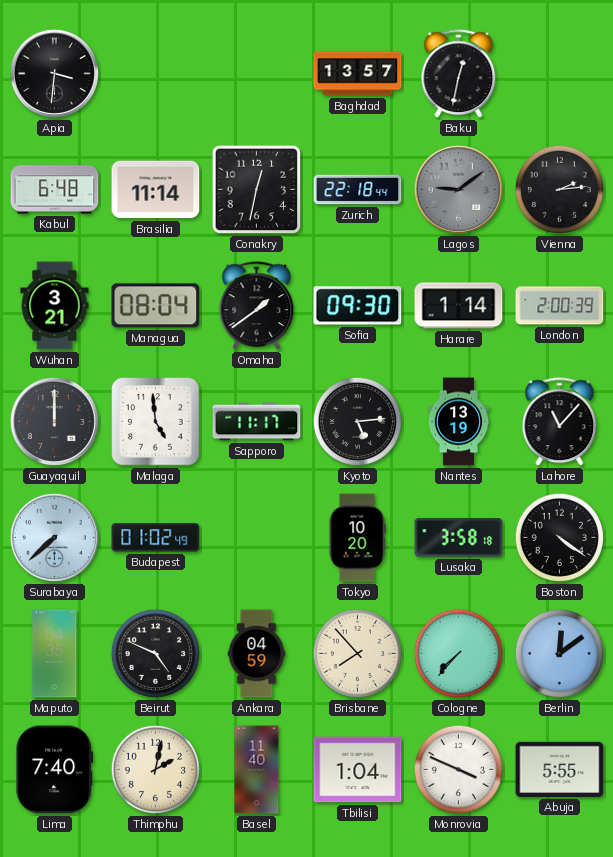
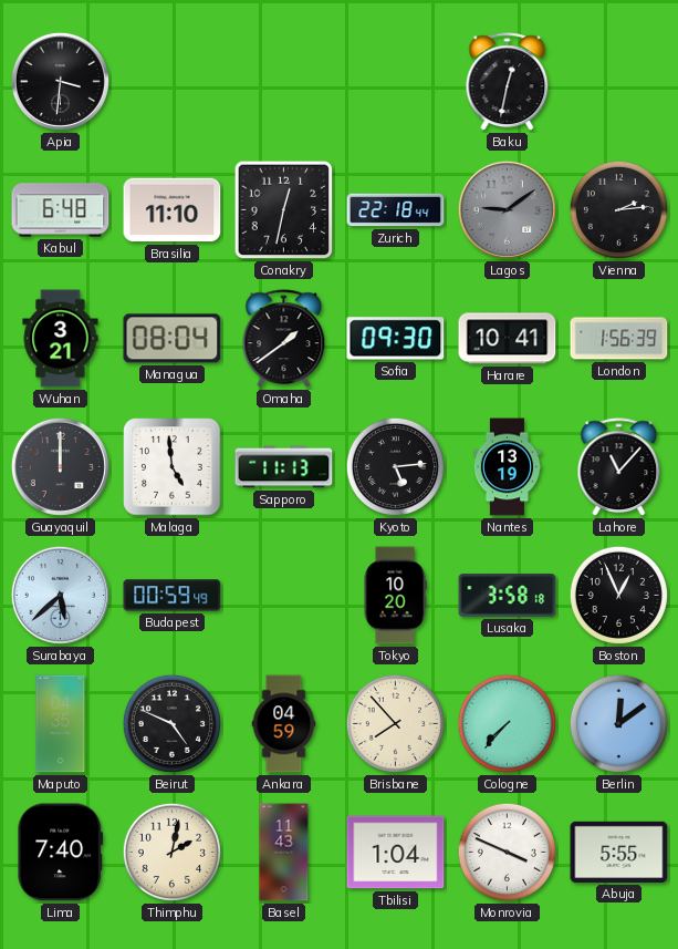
Baghdad: 13:57 -> none
Brasilia: 11:14 -> 11:10
Harare: 1:14 -> 10:41
London: 2:00 -> 1:56
Sapporo: 11:17 -> 11:13
Surabaya: 7:38 -> 5:38
Budapest: 01:02 -> 00:59
Boston: 4:21 -> 12:56
Basel: 11:40 -> 11:43
